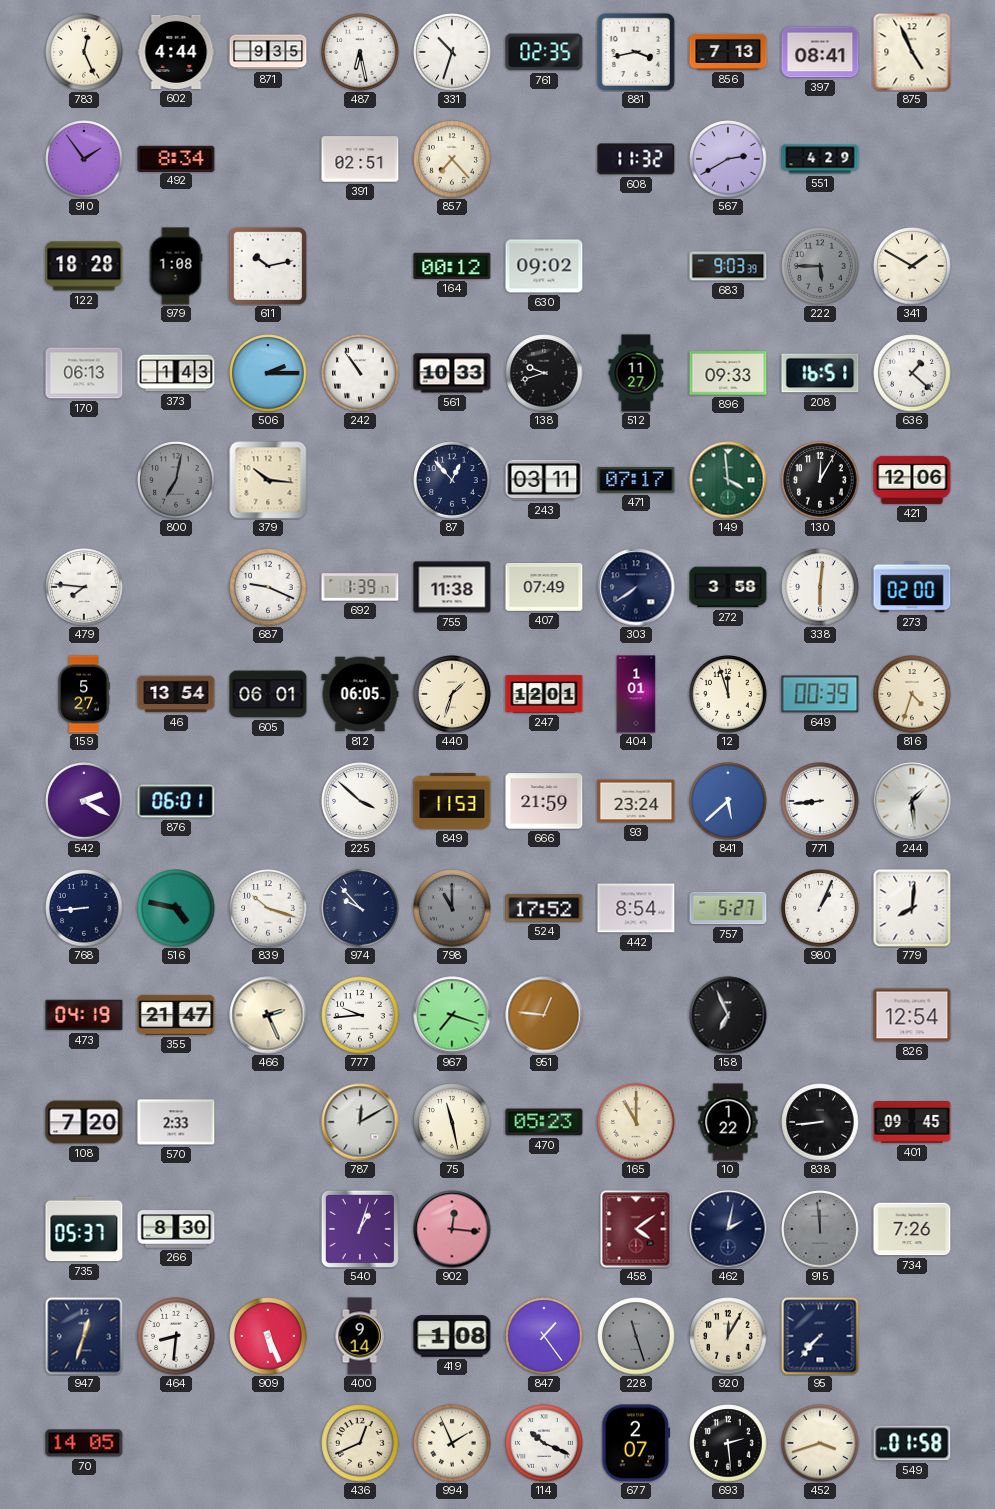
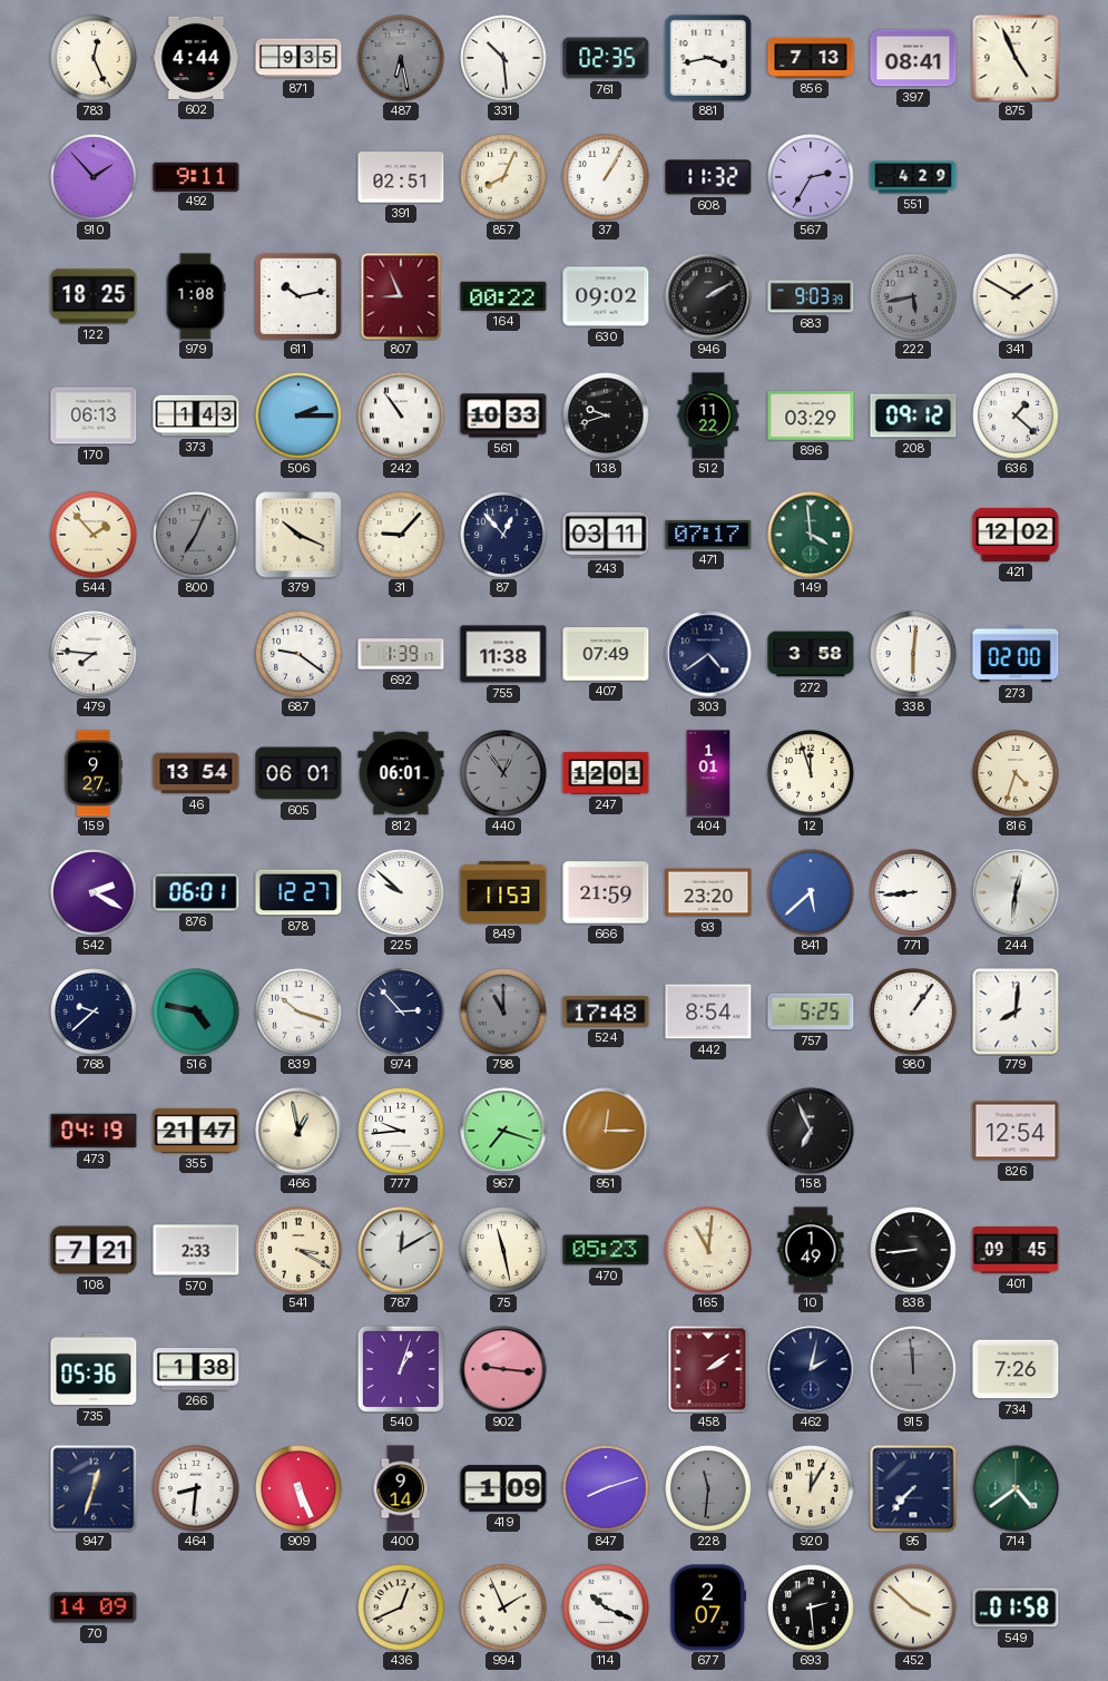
487 dial: white -> grey
331: 10:33 -> 10:29
910: 1:54 -> 1:53
492: 8:34 -> 9:11
857: 7:23 -> 8:04
37: none -> 1:05
567: 2:40 -> 2:35
122: 18:28 -> 18:25
807: none -> 8:56
164: 00:12 -> 00:22
946: none -> 2:10
222: 5:45 -> 5:43
512: 11:27 -> 11:22
896: 09:33 -> 03:29
208: 16:51 -> 09:12
544: none -> 1:53
800: 7:02 -> 7:04
379: 10:16 -> 10:19
31: none -> 9:07
130: 12:05 -> none
421: 12:06 -> 12:02
687: 9:19 -> 9:21
303: 7:39 -> 4:39
159: 5:27 -> 9:27
812: 06:05 -> 06:01
440: 1:33 -> 12:54
440 dial: cream -> grey
649: 00:39 -> none
878: none -> 12:27
225: 3:52 -> 9:52
93: 23:24 -> 23:20
244: 1:29 -> 12:31
768: 8:44 -> 9:38
974: 9:53 -> 2:53
524: 17:52 -> 17:48
757: 5:27 -> 5:25
980: 1:04 -> 1:06
466: 2:26 -> 12:58
951: 12:46 -> 12:15
108: 7:20 -> 7:21
541: none -> 3:20
165: 11:00 -> 11:01
10: 1:22 -> 1:49
735: 05:37 -> 05:36
266: 8:30 -> 1:38
902: 12:16 -> 9:16
458: 4:09 -> 2:09
419: 1:08 -> 1:09
847: 1:24 -> 8:12
228: 11:27 -> 11:31
714: none -> 4:39
70: 14:05 -> 14:09
452: 3:42 -> 3:52
